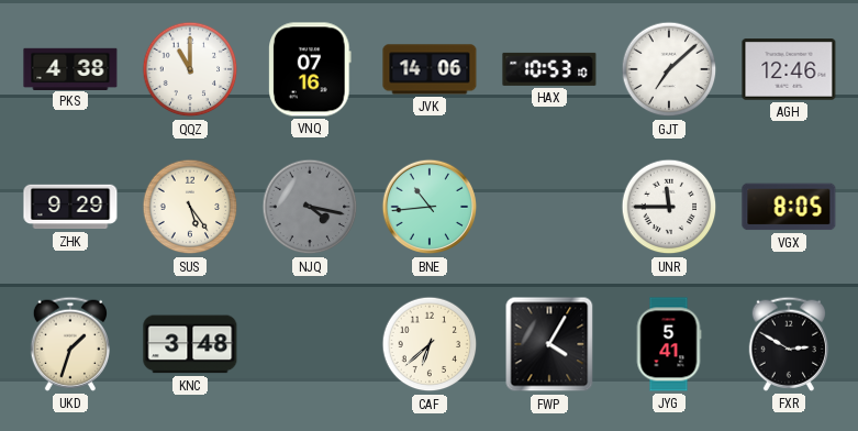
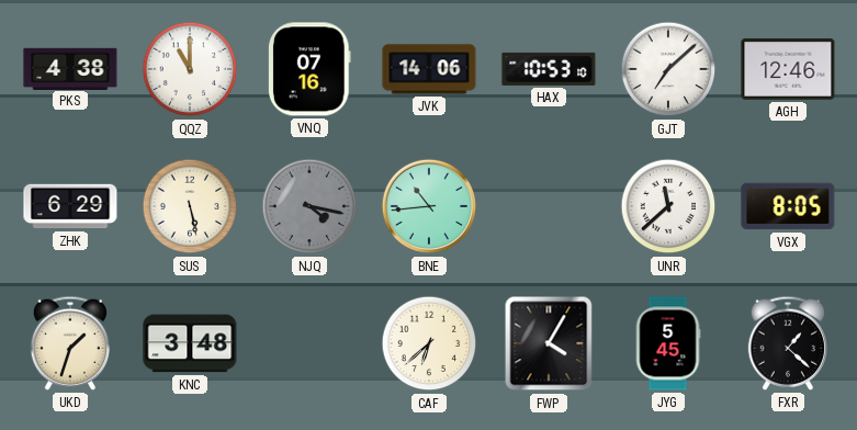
ZHK: 9:29 -> 6:29
SUS: 5:24 -> 5:28
UNR: 11:45 -> 11:38
JYG: 5:41 -> 5:45
FXR: 2:50 -> 1:22
